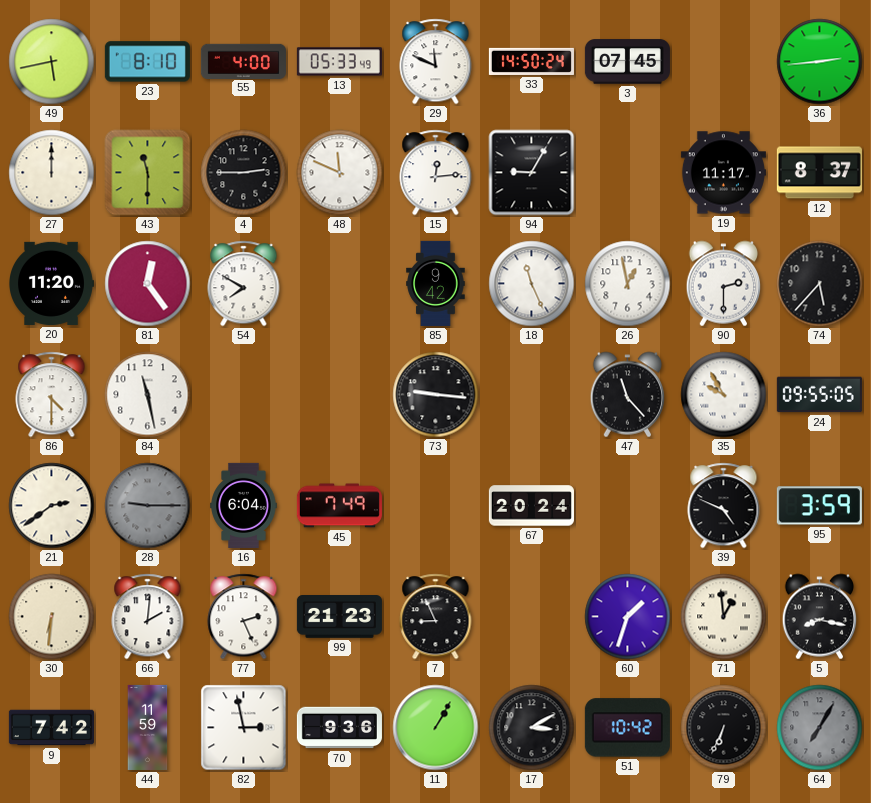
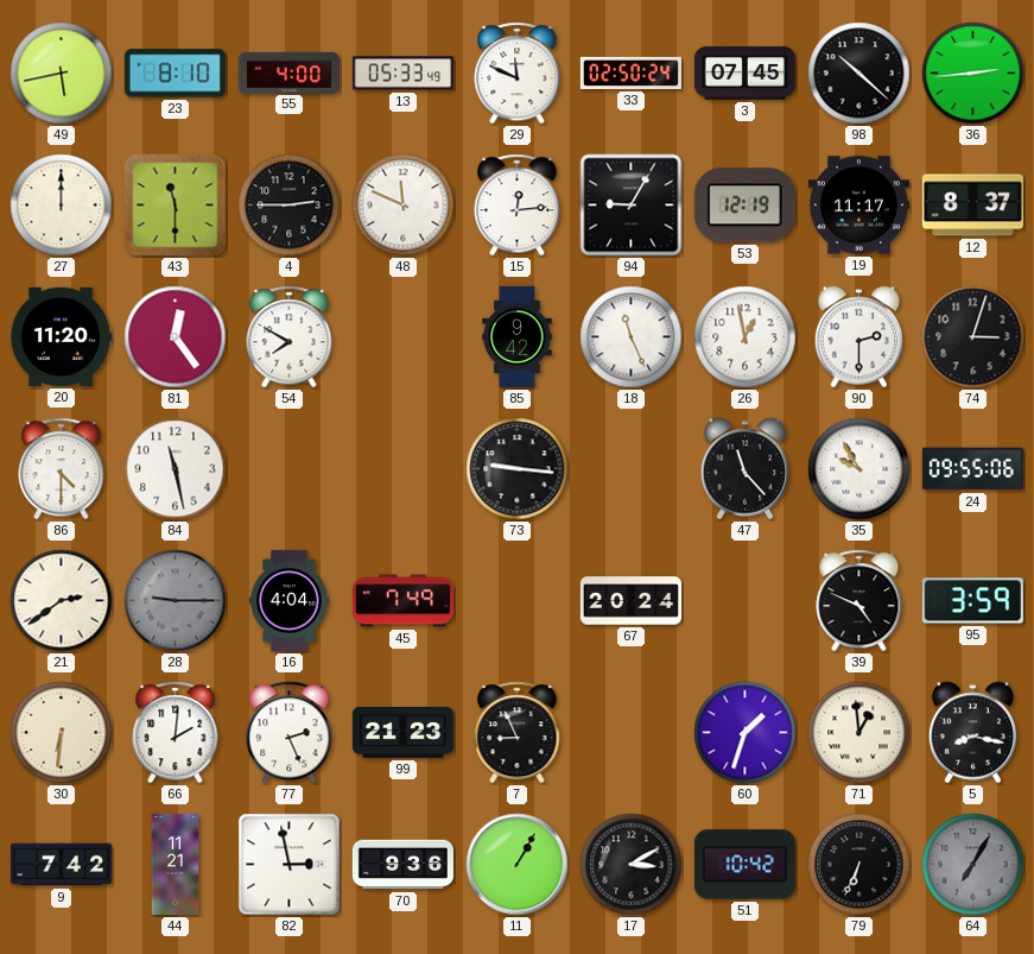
33: 14:50 -> 02:50
98: none -> 10:22
53: none -> 12:19
74: 5:37 -> 3:03
24: 09:55:05 -> 09:55:06
16: 6:04 -> 4:04
44: 11:59 -> 11:21
